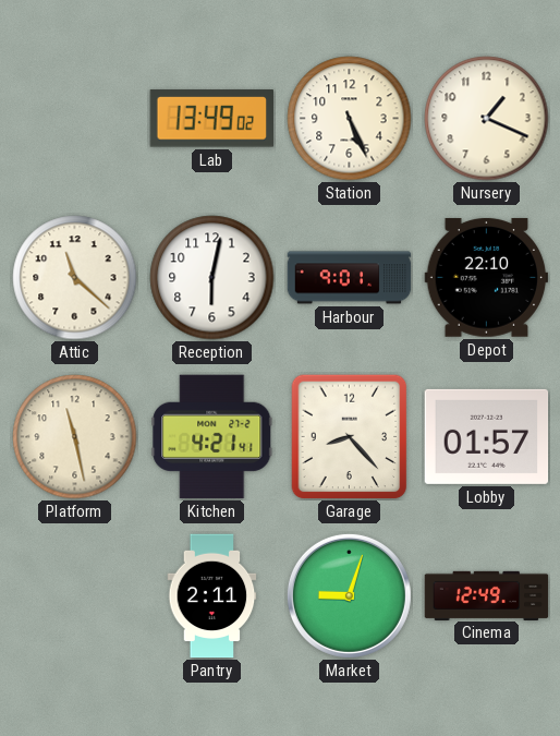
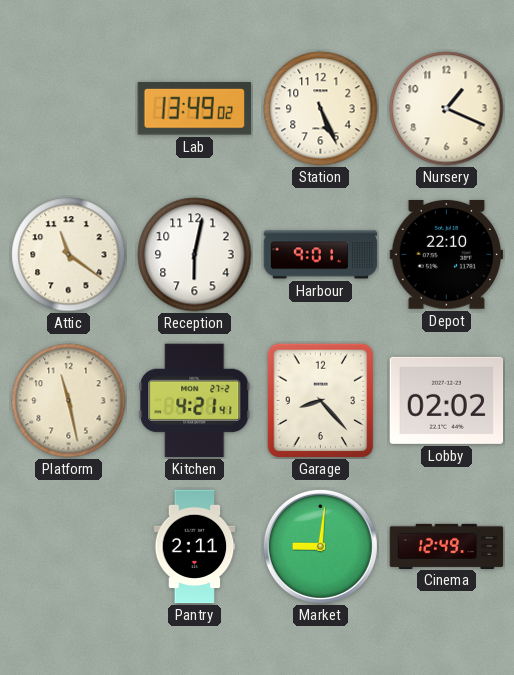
Attic: 11:22 -> 11:21
Lobby: 01:57 -> 02:02
Market: 9:03 -> 9:01
